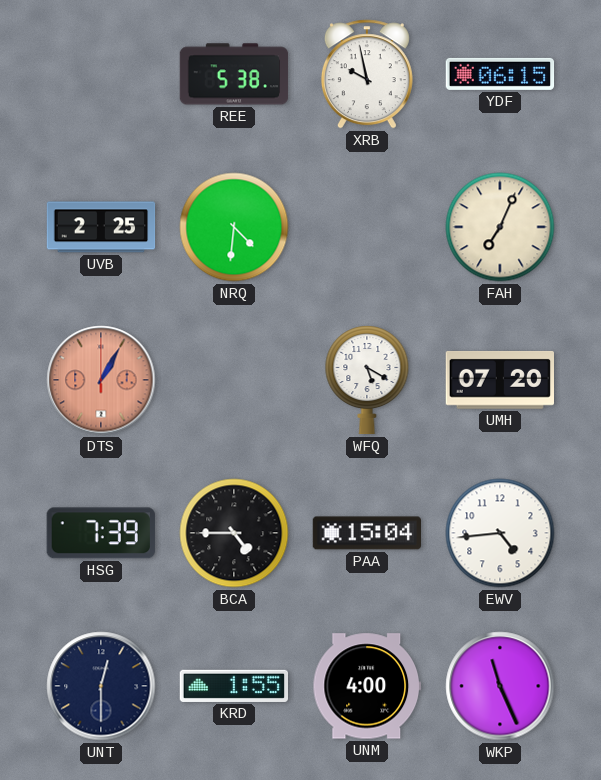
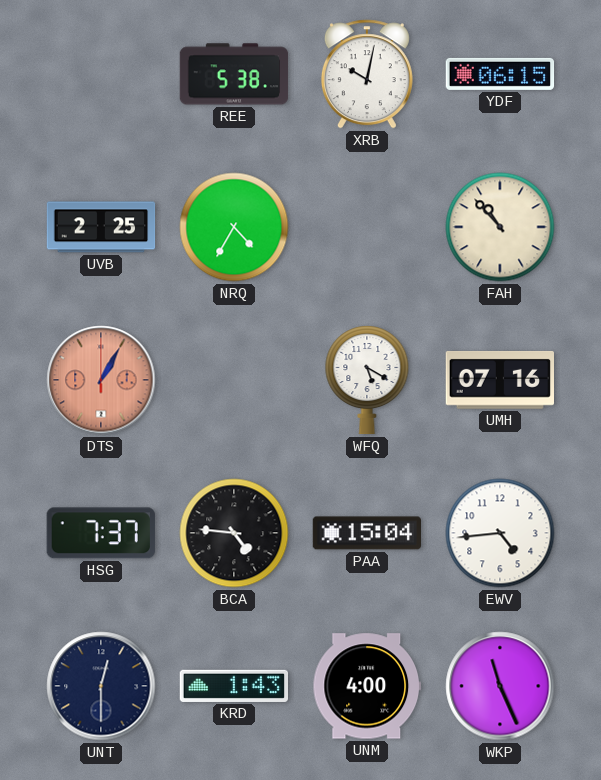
XRB: 9:58 -> 10:02
NRQ: 4:31 -> 4:35
FAH: 7:04 -> 10:53
UMH: 07:20 -> 07:16
HSG: 7:39 -> 7:37
BCA: 4:45 -> 4:46
KRD: 1:55 -> 1:43
